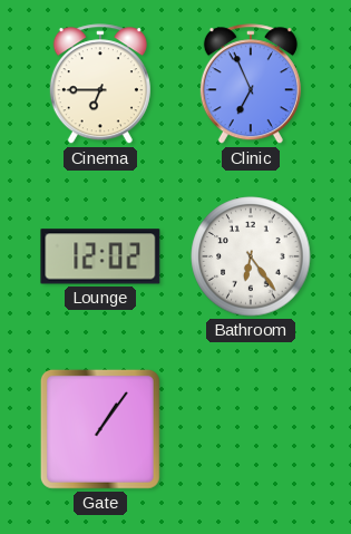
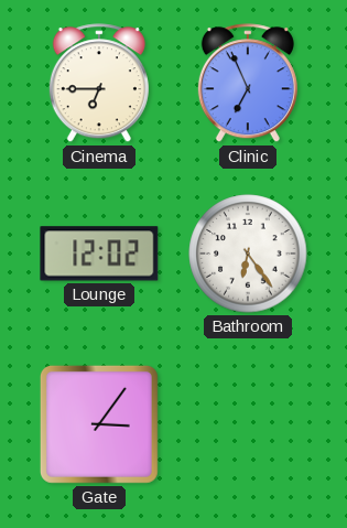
Gate: 1:06 -> 3:06
